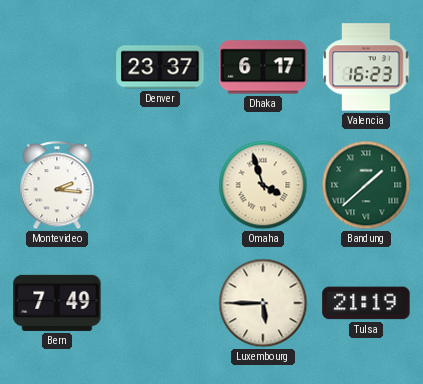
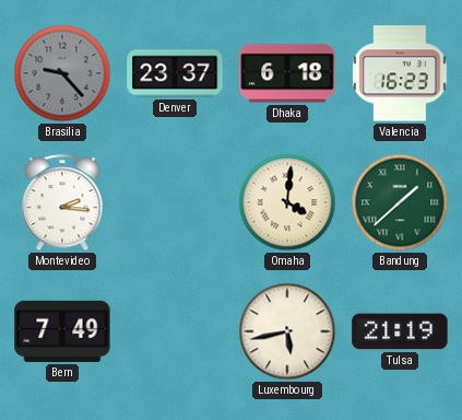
Brasilia: none -> 9:23
Dhaka: 6:17 -> 6:18
Omaha: 3:57 -> 4:01
Luxembourg: 5:45 -> 5:43
